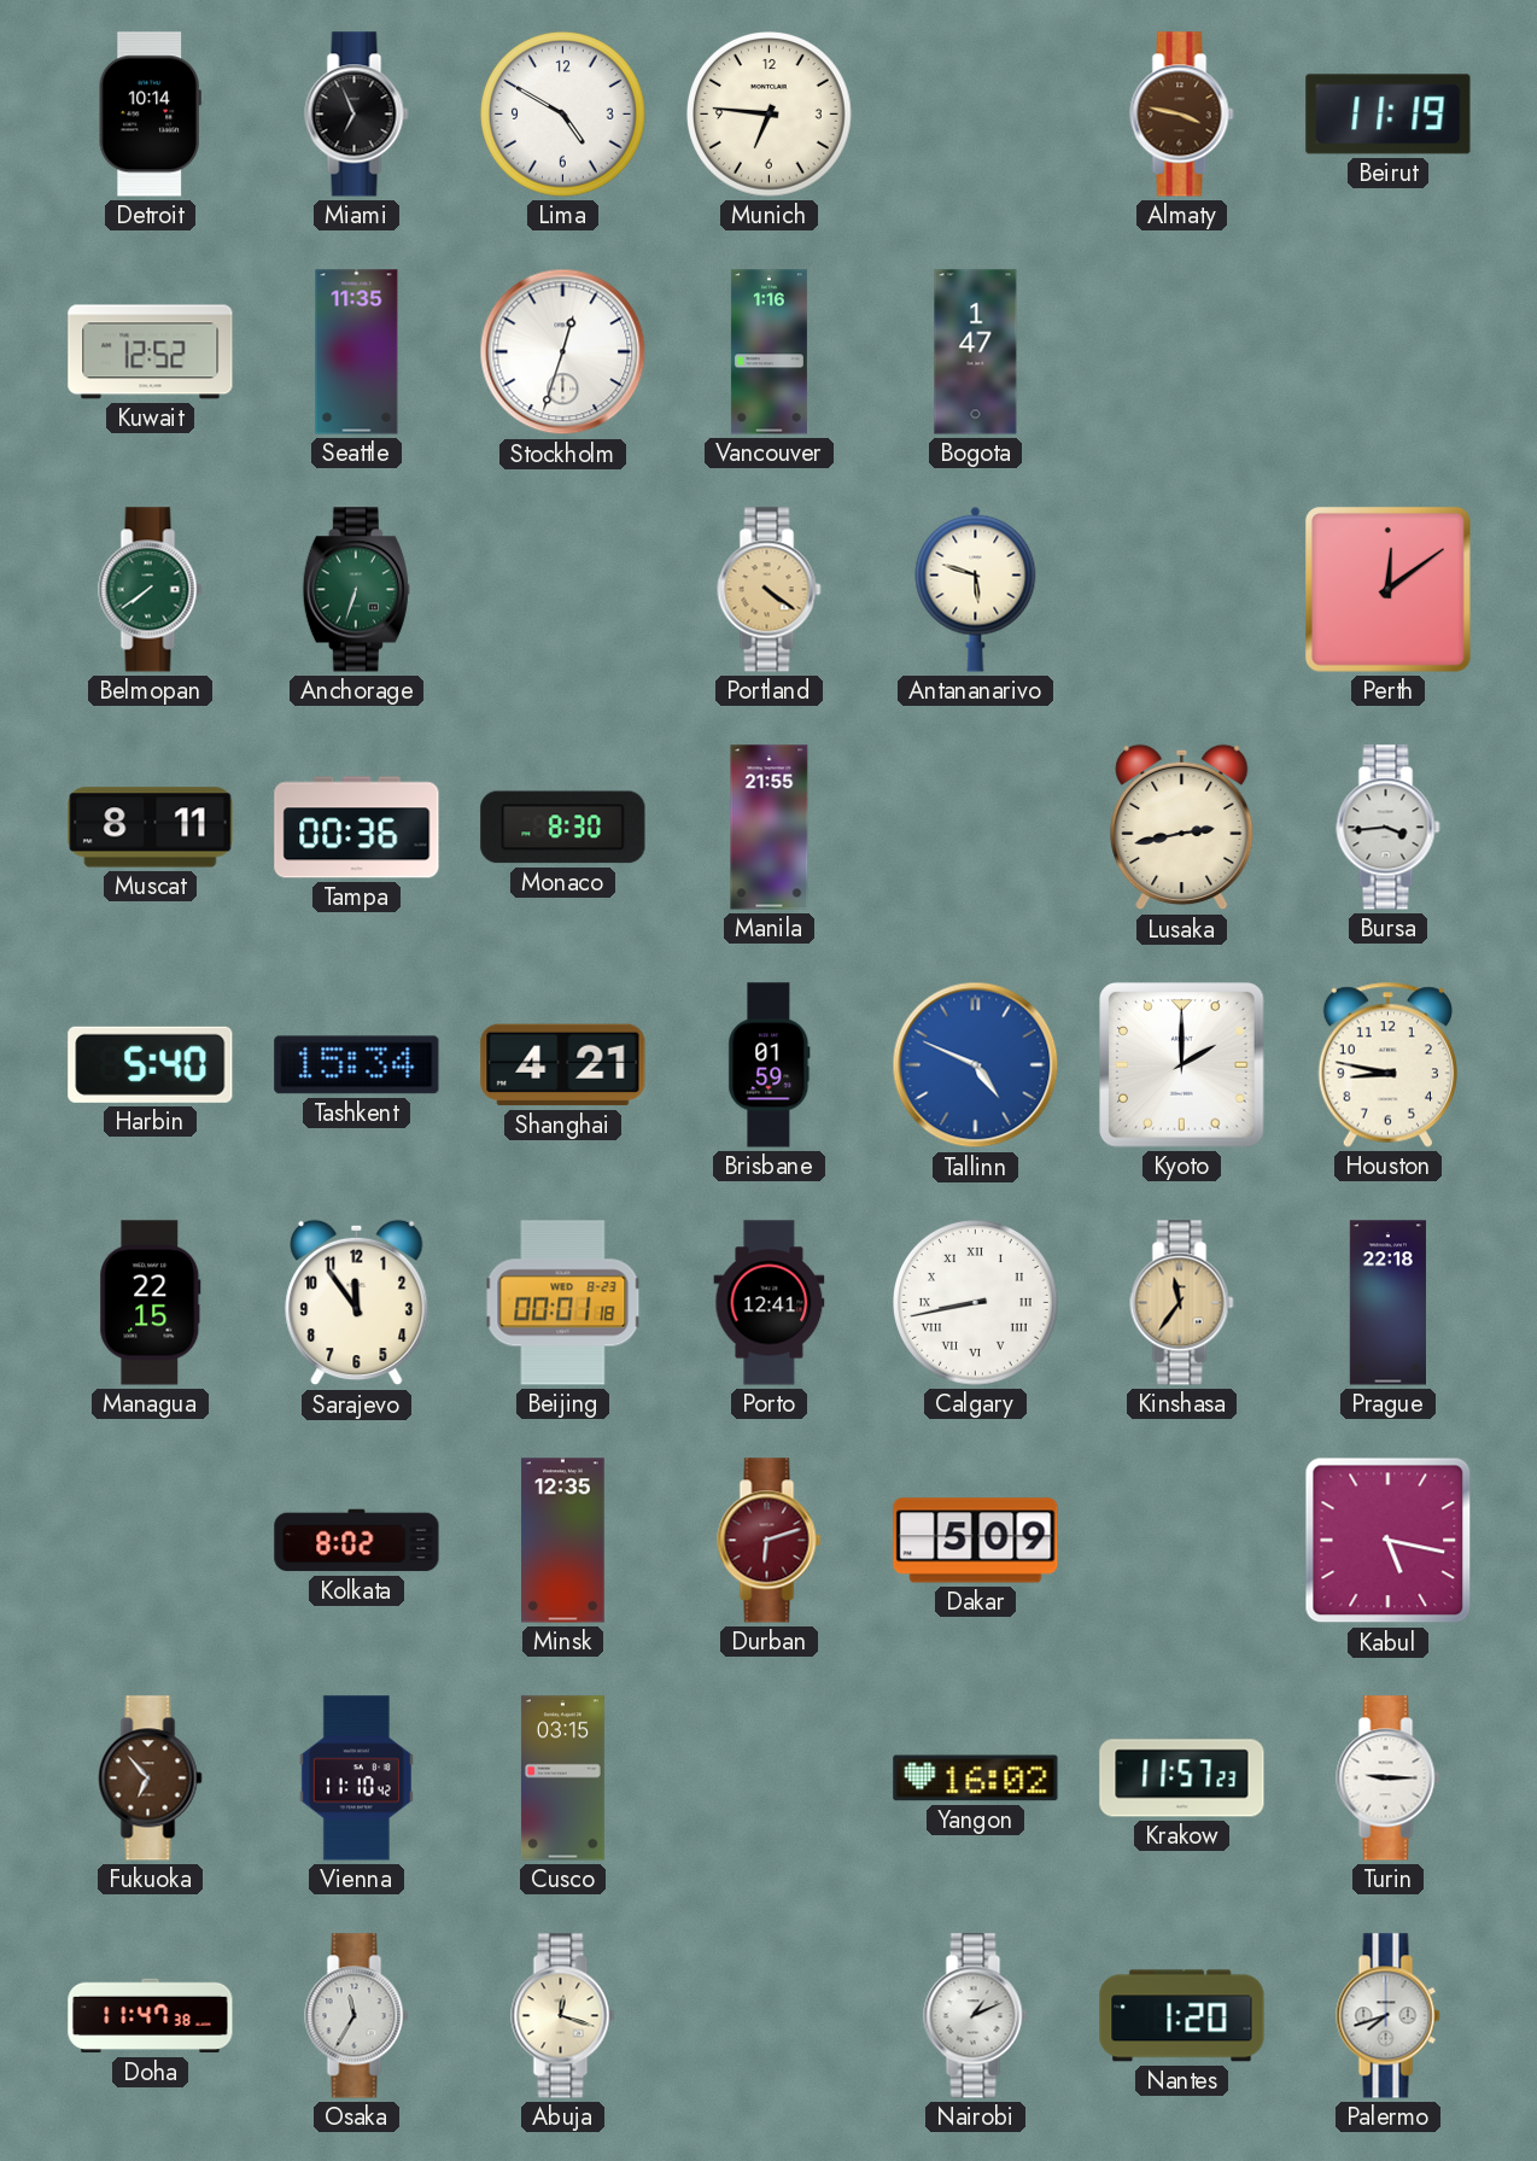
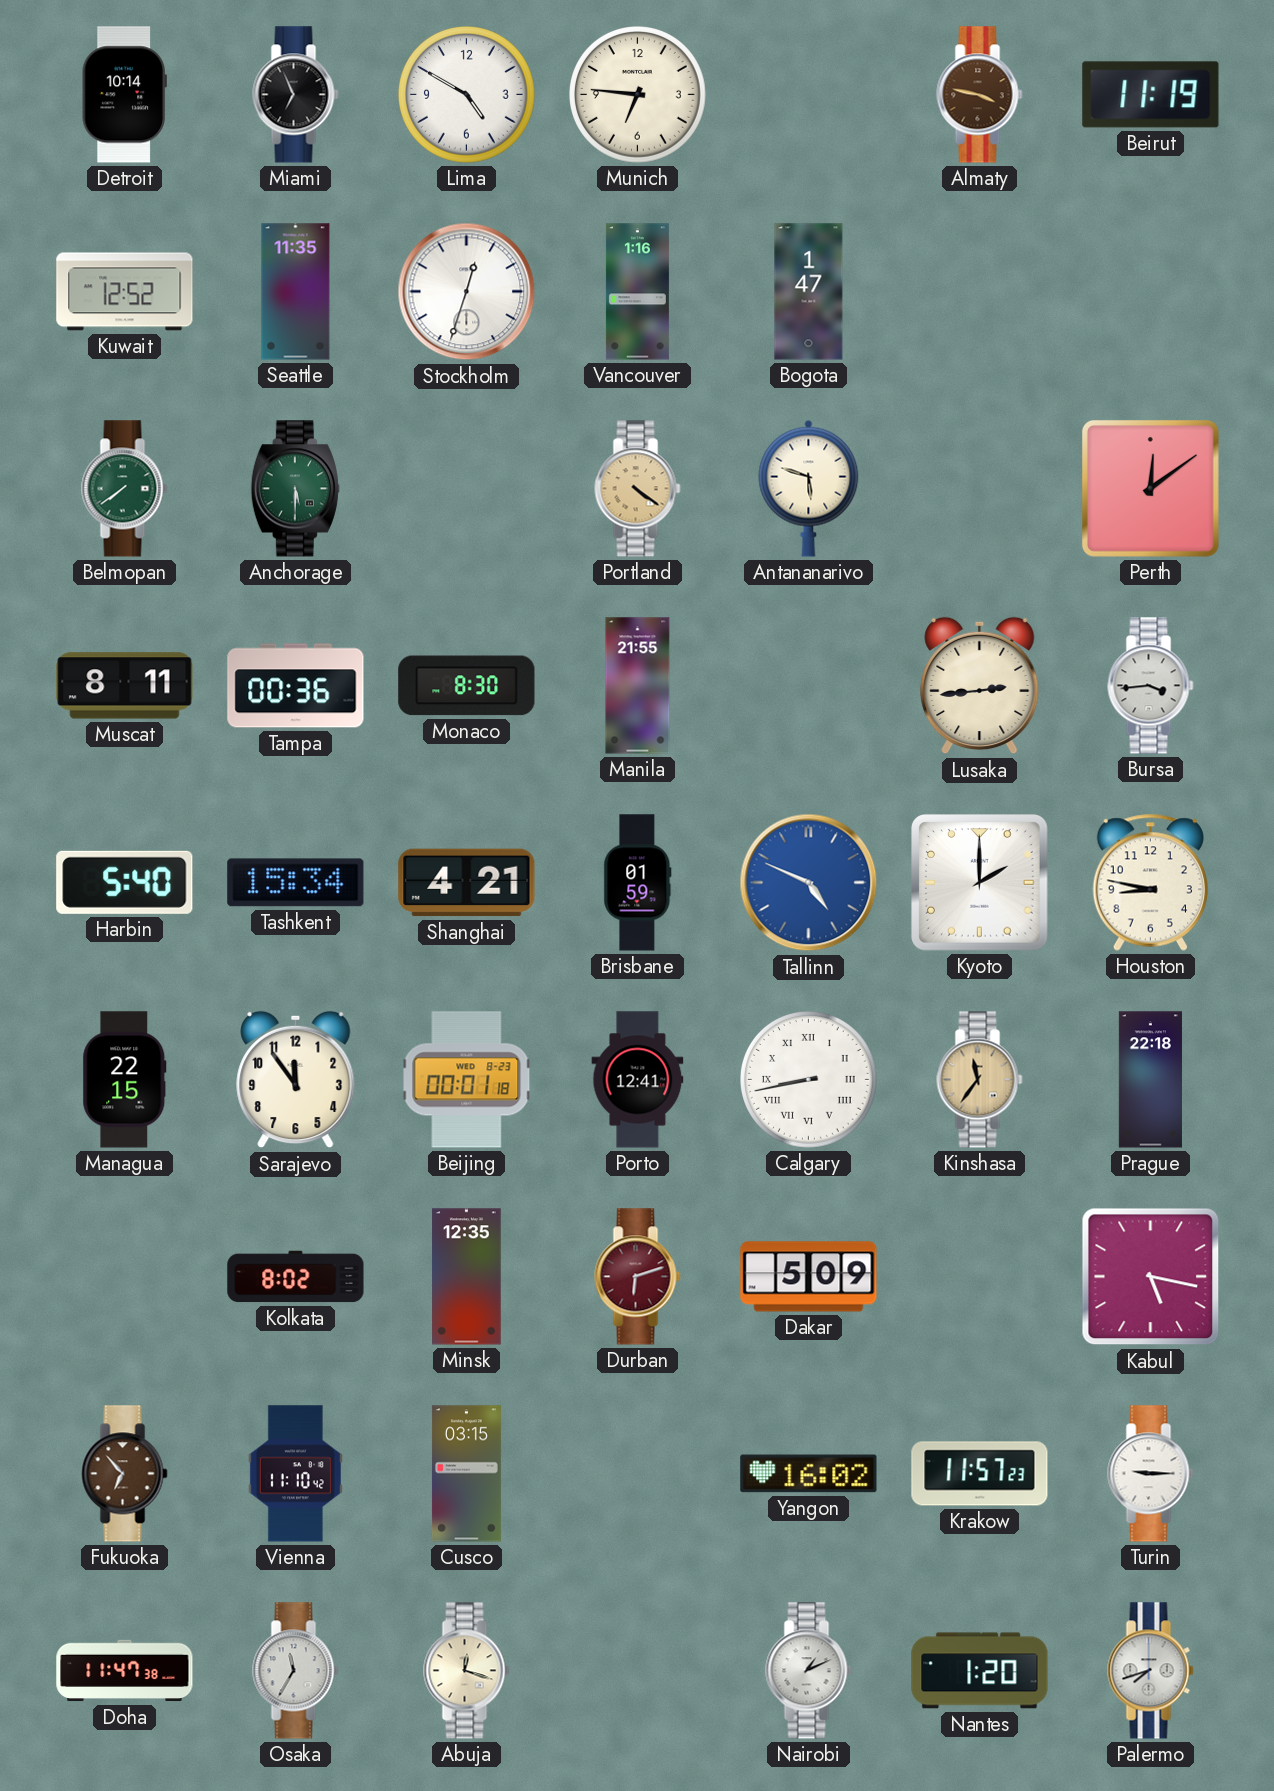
Anchorage: 6:33 -> 5:30
Lusaka: 2:43 -> 2:44
